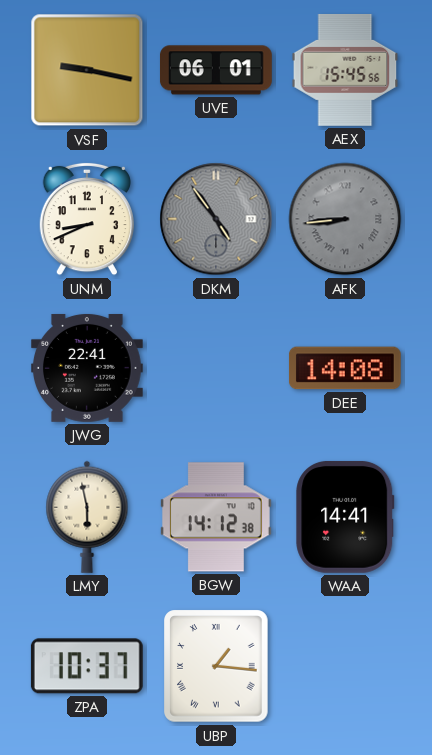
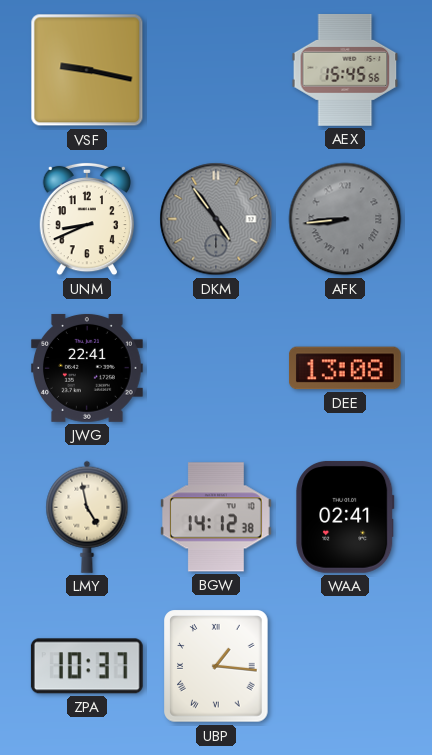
UVE: 06:01 -> none
DEE: 14:08 -> 13:08
LMY: 5:58 -> 4:58
WAA: 14:41 -> 02:41
